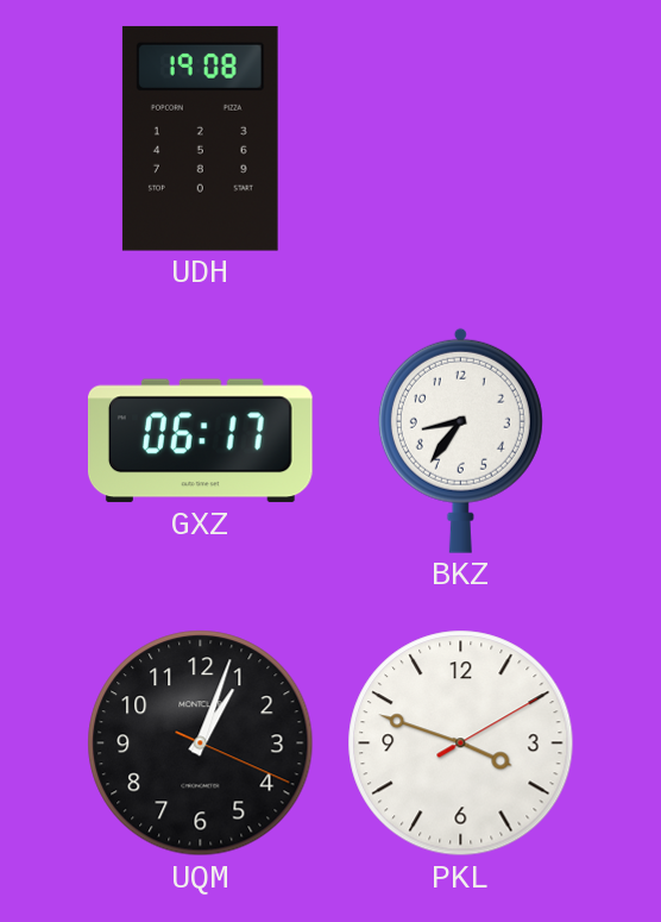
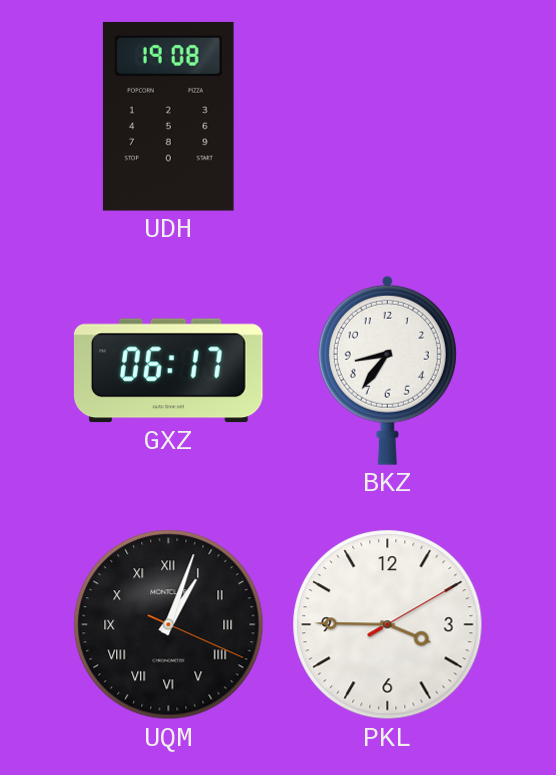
UQM numerals: Arabic -> Roman
PKL: 3:48 -> 3:45
